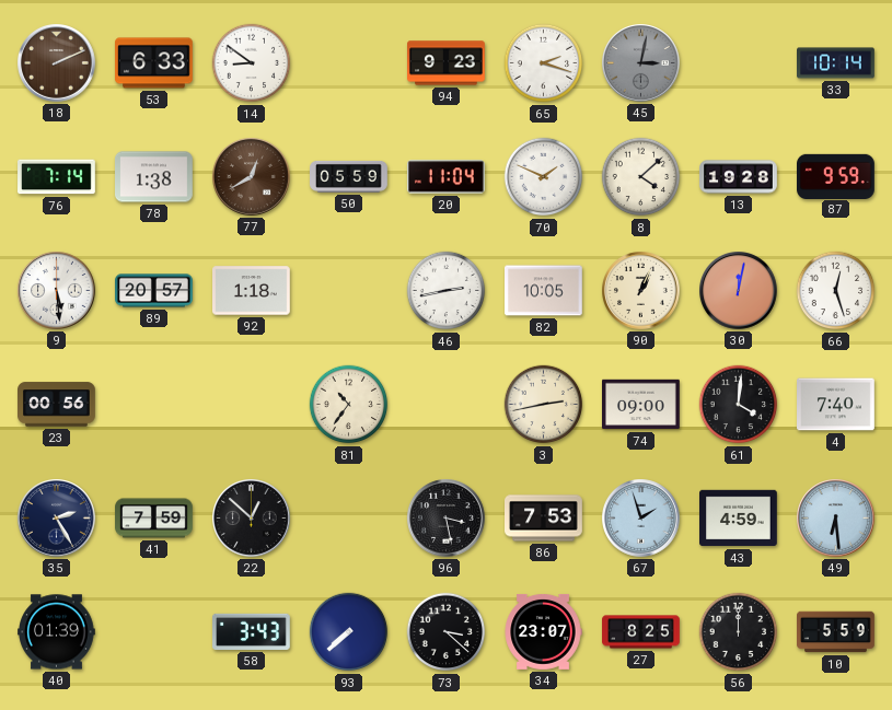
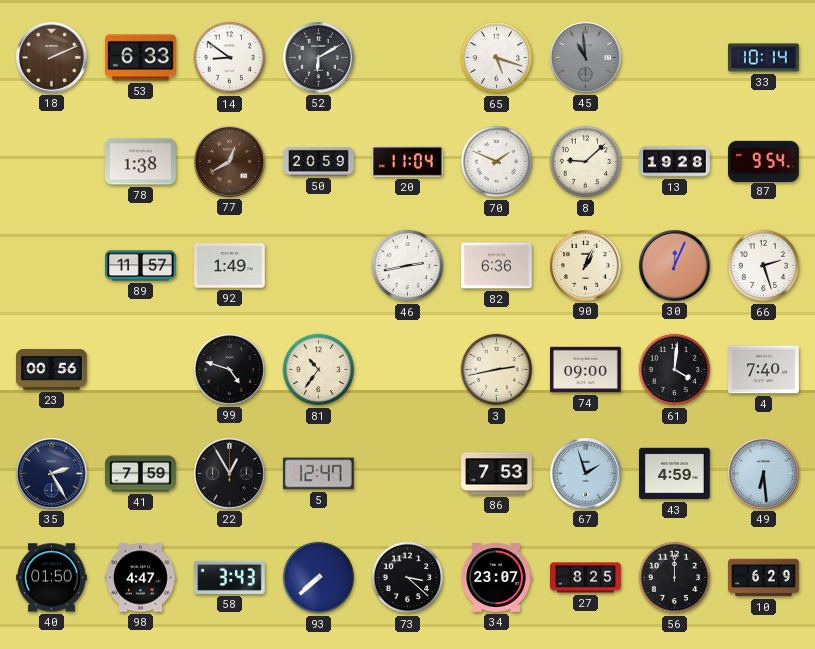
52: none -> 6:10
94: 9:23 -> none
65: 2:18 -> 5:18
45: 3:02 -> 10:59
76: 7:14 -> none
50: 05:59 -> 20:59
8: 4:08 -> 9:08
87: 9:59 -> 9:54
9: 5:29 -> none
89: 20:57 -> 11:57
92: 1:18 -> 1:49
82: 10:05 -> 6:36
30: 12:02 -> 12:04
66: 12:27 -> 2:27
99: none -> 4:48
22: 12:52 -> 12:55
5: none -> 12:47
96: 3:28 -> none
40: 01:39 -> 01:50
98: none -> 4:47
10: 5:59 -> 6:29
